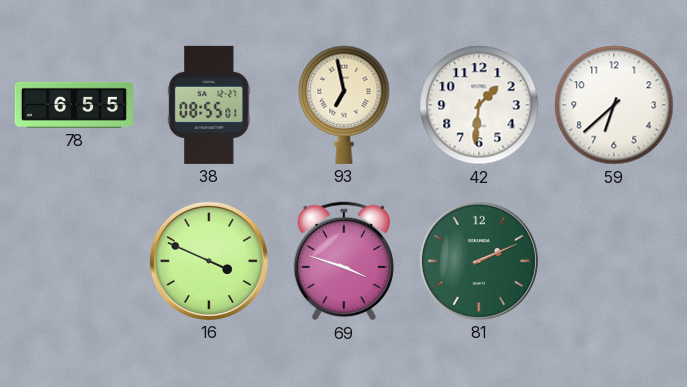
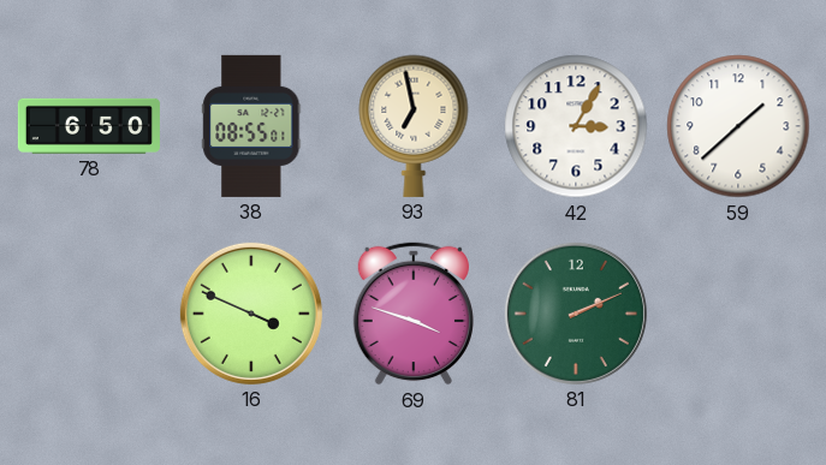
78: 6:55 -> 6:50
42: 1:31 -> 3:05
59: 6:38 -> 1:38
